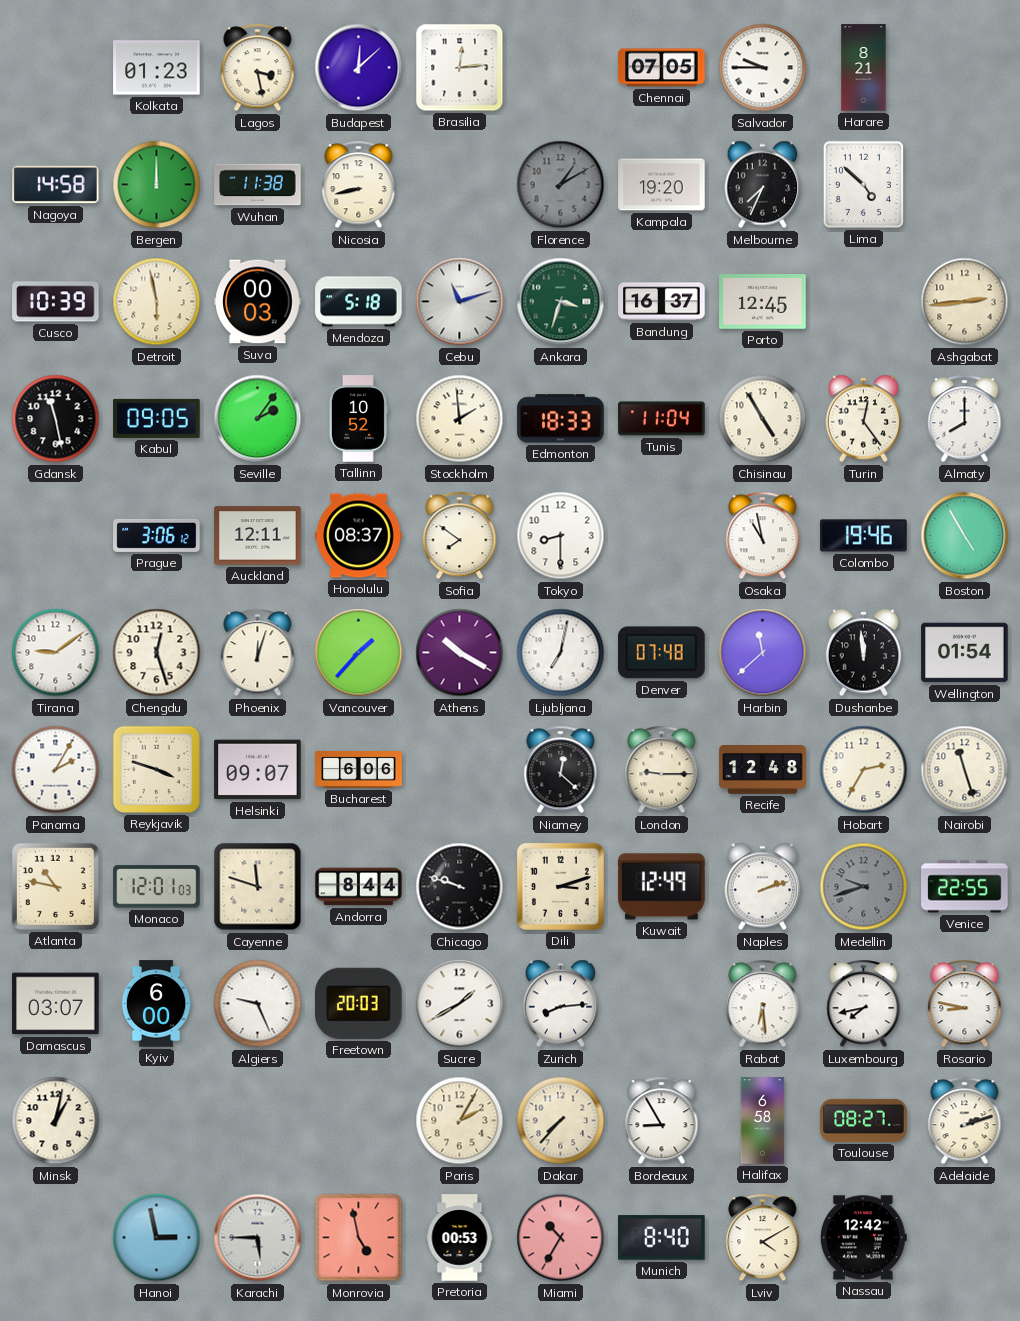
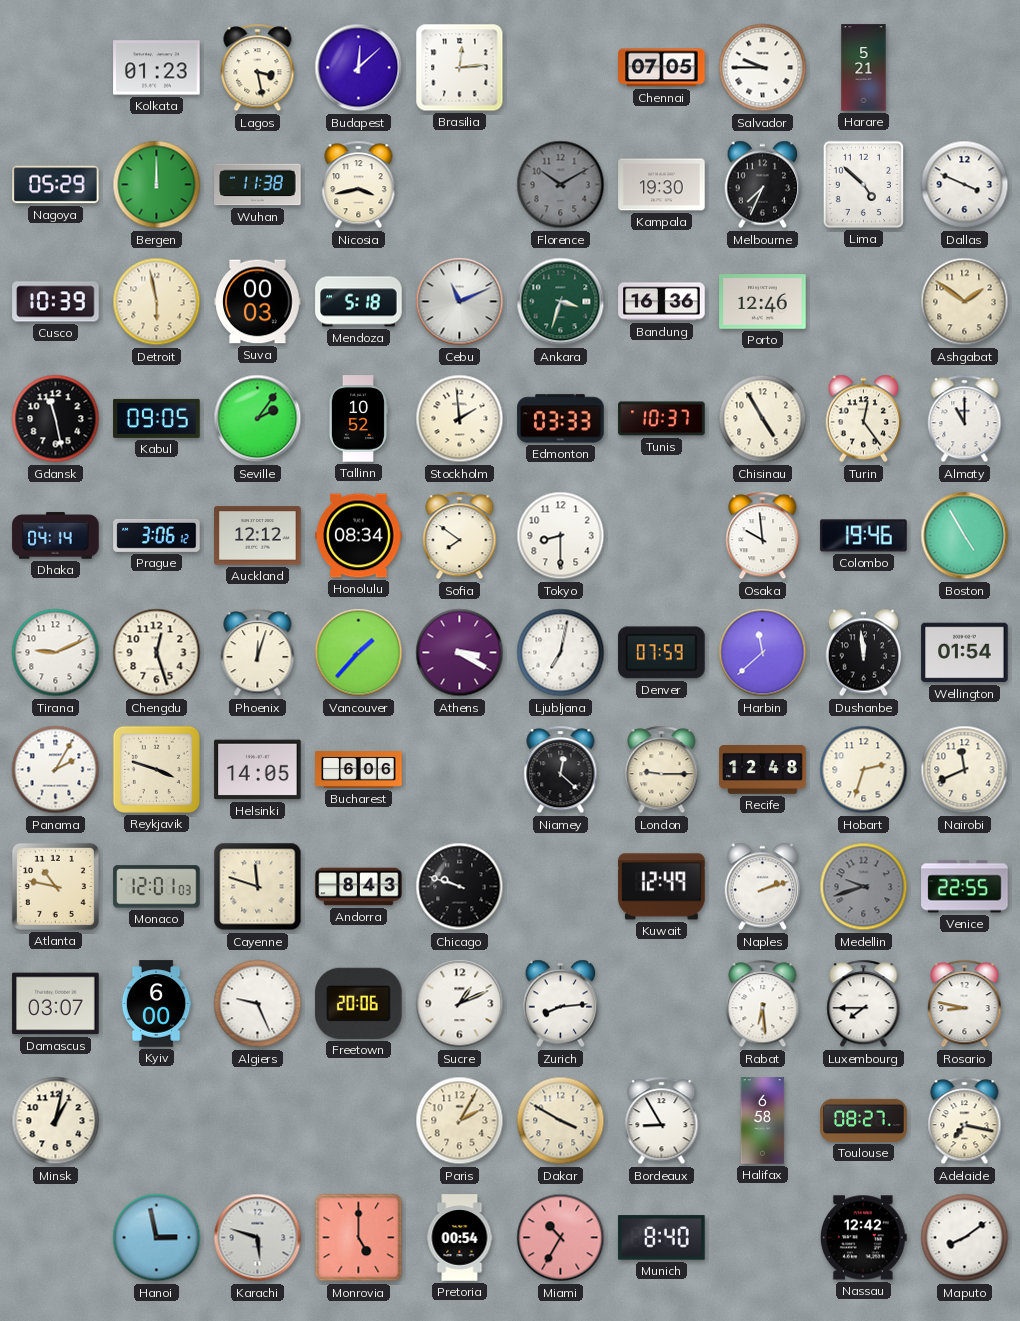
Harare: 8:21 -> 5:21
Nagoya: 14:58 -> 05:29
Nicosia: 8:43 -> 3:43
Florence: 1:10 -> 10:10
Kampala: 19:20 -> 19:30
Dallas: none -> 3:49
Cebu: 11:12 -> 11:11
Bandung: 16:37 -> 16:36
Porto: 12:45 -> 12:46
Ashgabat: 2:44 -> 1:51
Edmonton: 18:33 -> 03:33
Tunis: 11:04 -> 10:37
Almaty: 8:00 -> 11:00
Dhaka: none -> 04:14
Auckland: 12:11 -> 12:12
Honolulu: 08:37 -> 08:34
Osaka: 10:58 -> 9:59
Tirana: 9:09 -> 9:11
Athens: 10:20 -> 3:20
Denver: 07:48 -> 07:59
Helsinki: 09:07 -> 14:05
Hobart: 2:35 -> 2:33
Nairobi: 11:27 -> 11:41
Andorra: 8:44 -> 8:43
Dili: 3:12 -> none
Freetown: 20:03 -> 20:06
Sucre: 1:40 -> 1:11
Luxembourg: 7:43 -> 7:45
Dakar: 7:37 -> 3:50
Adelaide: 2:12 -> 7:17
Karachi: 5:45 -> 5:48
Monrovia: 4:58 -> 5:00
Pretoria: 00:53 -> 00:54
Lviv: 4:10 -> none
Maputo: none -> 8:09
